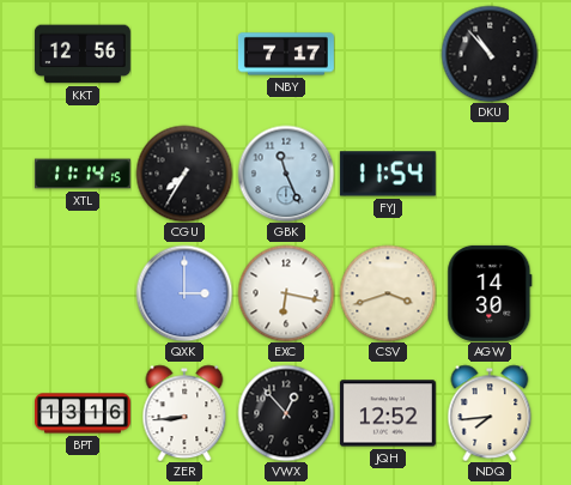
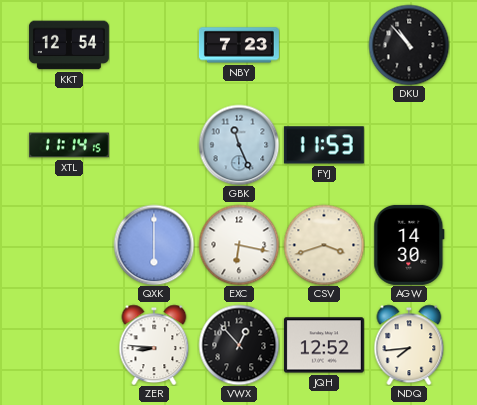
KKT: 12:56 -> 12:54
NBY: 7:17 -> 7:23
CGU: 7:35 -> none
FYJ: 11:54 -> 11:53
QXK: 3:00 -> 6:00
BPT: 13:16 -> none
ZER: 8:44 -> 8:46
